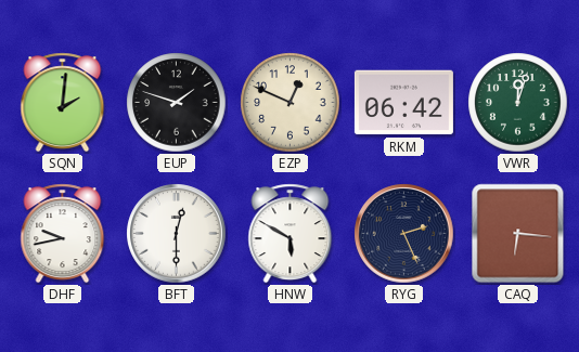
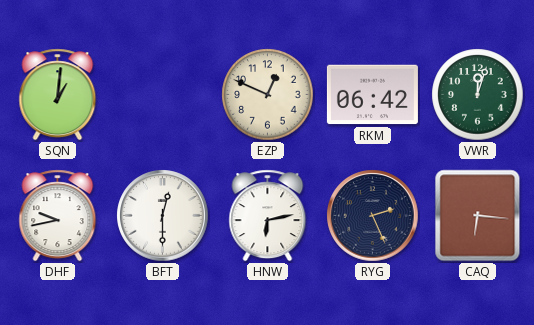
SQN: 2:01 -> 1:01
EUP: 1:48 -> none
HNW: 5:50 -> 6:13
